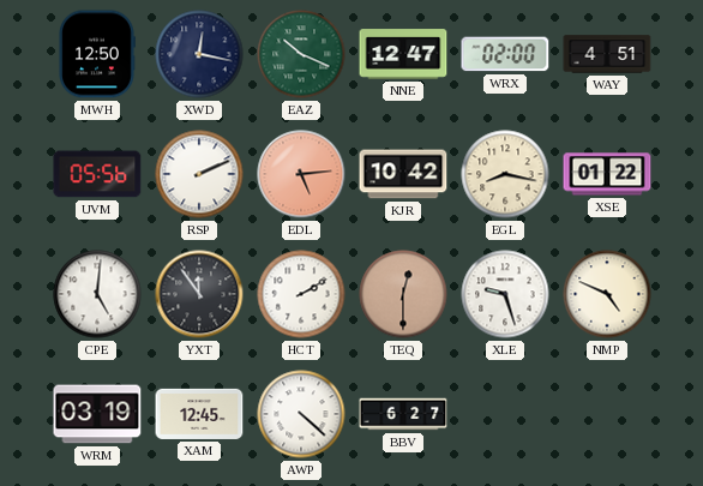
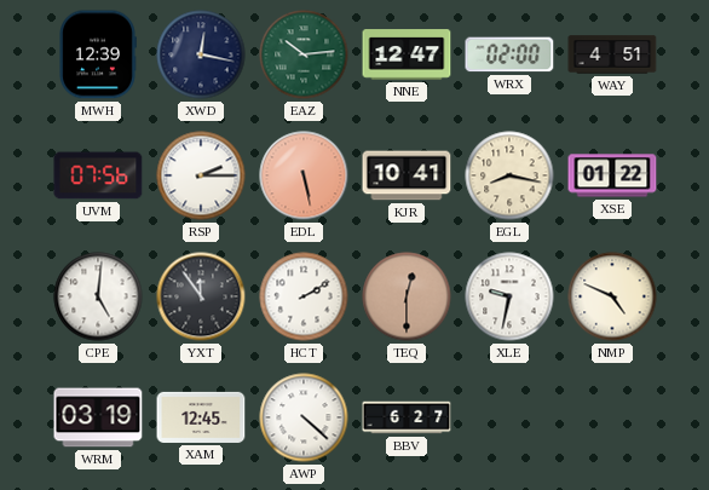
MWH: 12:50 -> 12:39
EAZ: 10:19 -> 10:14
UVM: 05:56 -> 07:56
RSP: 2:11 -> 2:15
EDL: 5:14 -> 5:28
KJR: 10:42 -> 10:41
XLE: 9:27 -> 9:32
